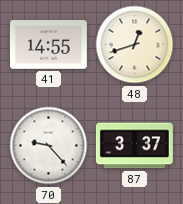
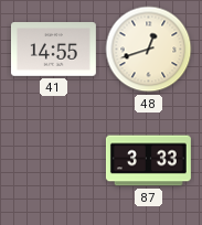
70: 9:23 -> none
87: 3:37 -> 3:33
